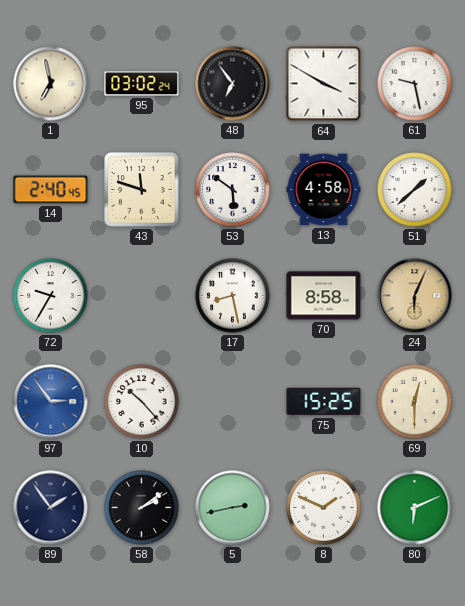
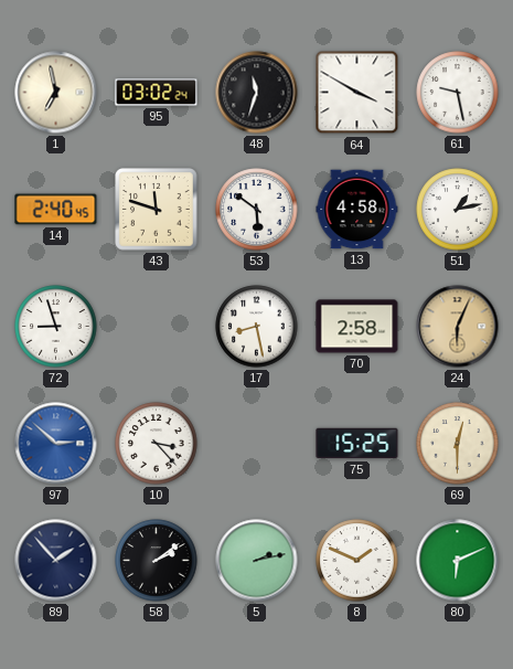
48: 6:54 -> 11:33
51: 1:38 -> 1:13
72: 9:35 -> 8:57
70: 8:58 -> 2:58
97: 2:54 -> 2:52
10: 10:23 -> 3:23
89: 1:54 -> 1:53
5: 2:43 -> 2:13
